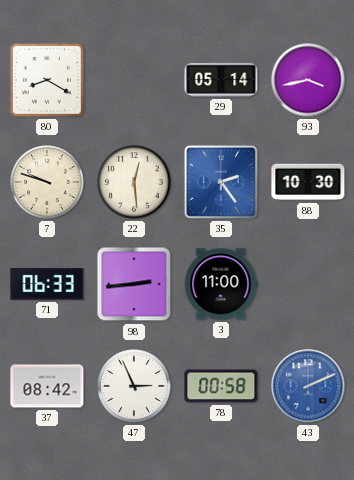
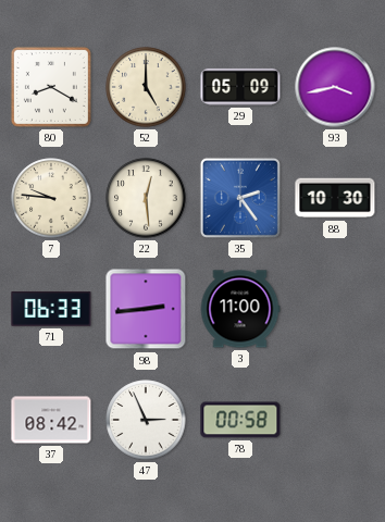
52: none -> 5:00
29: 05:14 -> 05:09
7: 9:48 -> 9:46
43: 2:11 -> none
